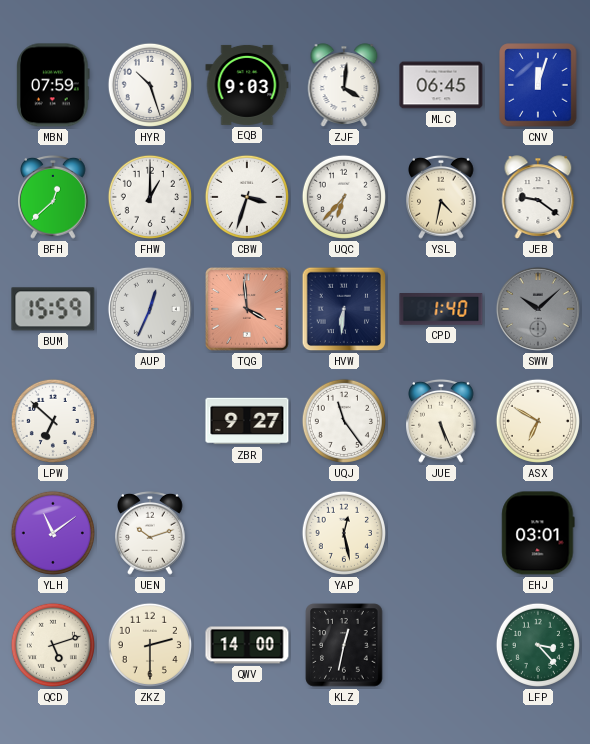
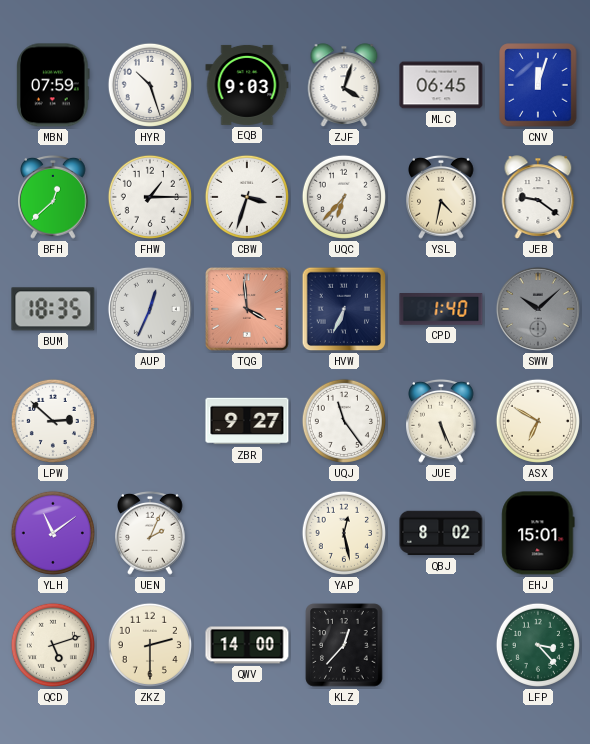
ZJF: 4:01 -> 4:03
FHW: 1:00 -> 1:15
BUM: 15:59 -> 18:35
HVW: 6:31 -> 6:34
LPW: 6:52 -> 2:52
UEN: 10:12 -> 2:04
QBJ: none -> 8:02
EHJ: 03:01 -> 15:01
KLZ: 12:32 -> 12:37
